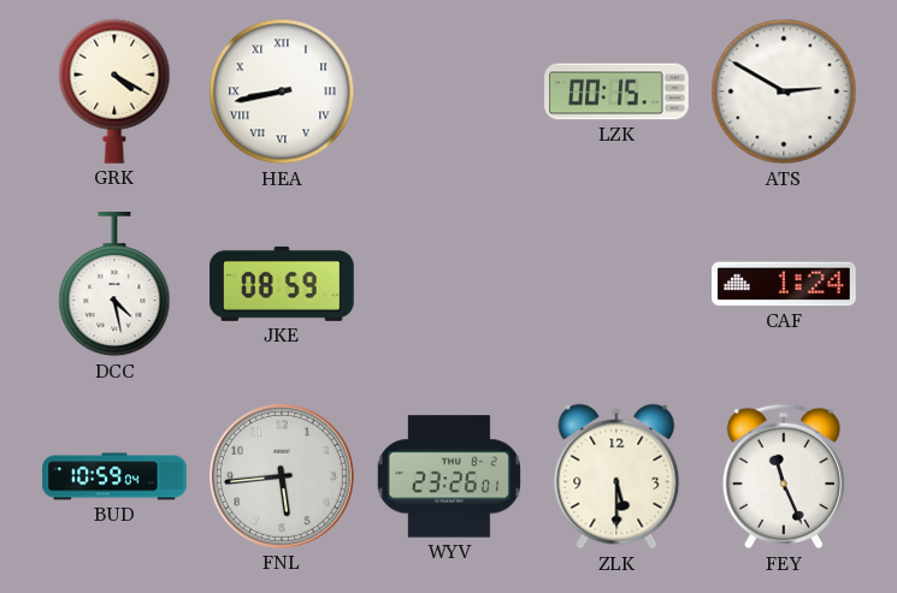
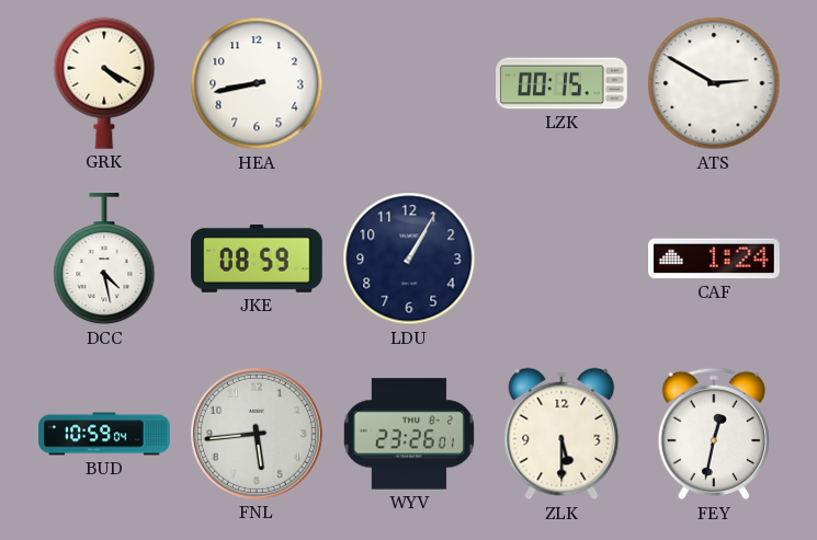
HEA numerals: Roman -> Arabic
LDU: none -> 1:05
FEY: 11:26 -> 12:32
